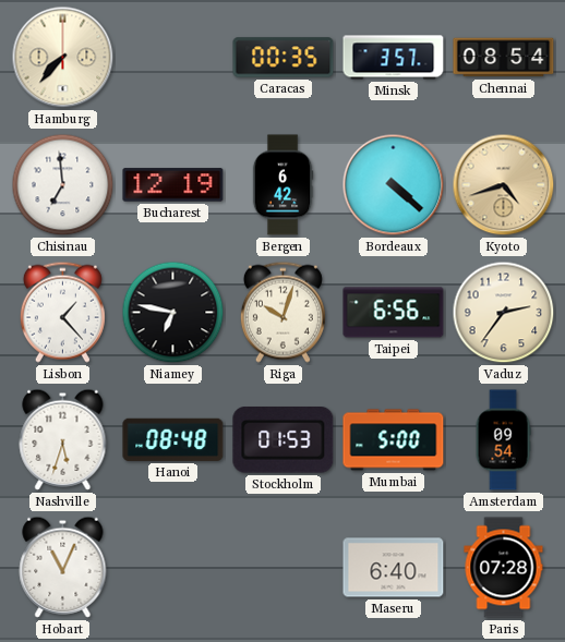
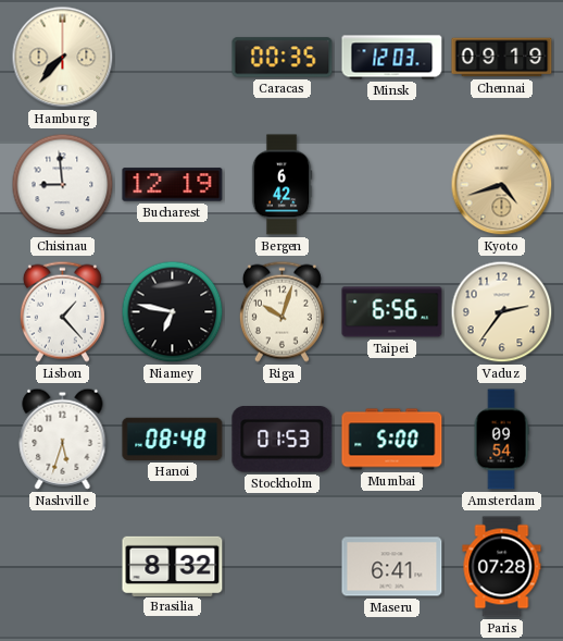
Minsk: 3:57 -> 12:03
Chennai: 08:54 -> 09:19
Chisinau: 6:59 -> 8:59
Bordeaux: 4:22 -> none
Hobart: 11:04 -> none
Brasilia: none -> 8:32
Maseru: 6:40 -> 6:41
